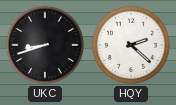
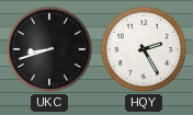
HQY: 2:22 -> 2:25
